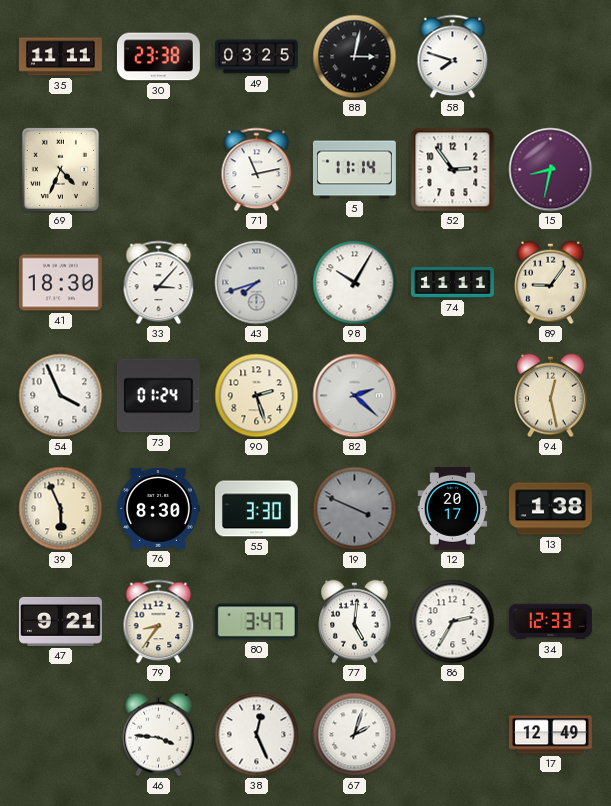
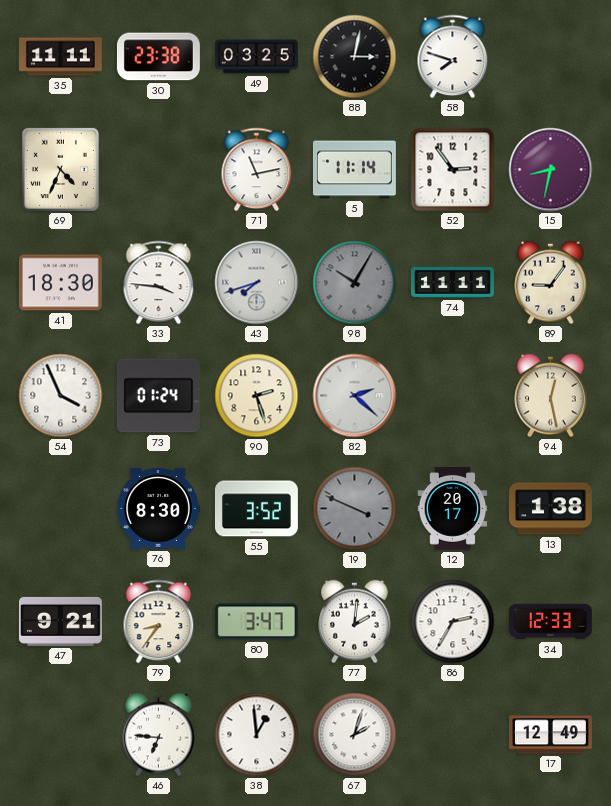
33: 3:07 -> 3:46
98 dial: white -> grey
39: 5:56 -> none
55: 3:30 -> 3:52
77: 5:01 -> 2:01
46: 3:46 -> 6:46
38: 12:26 -> 12:59
